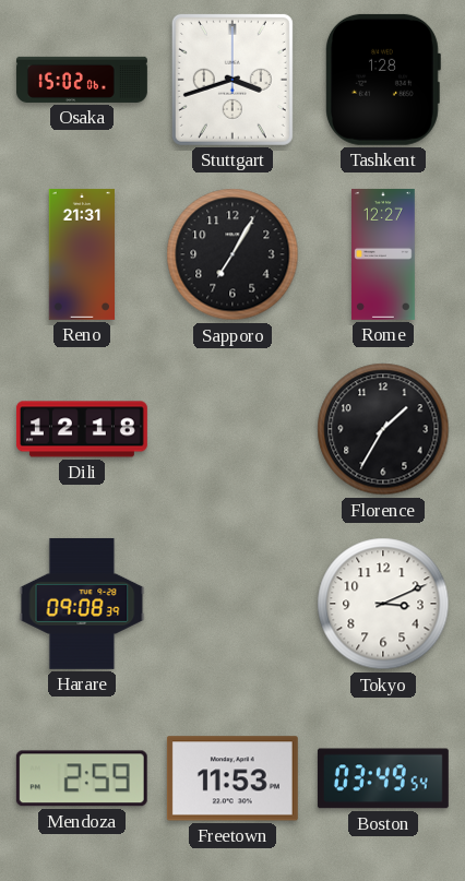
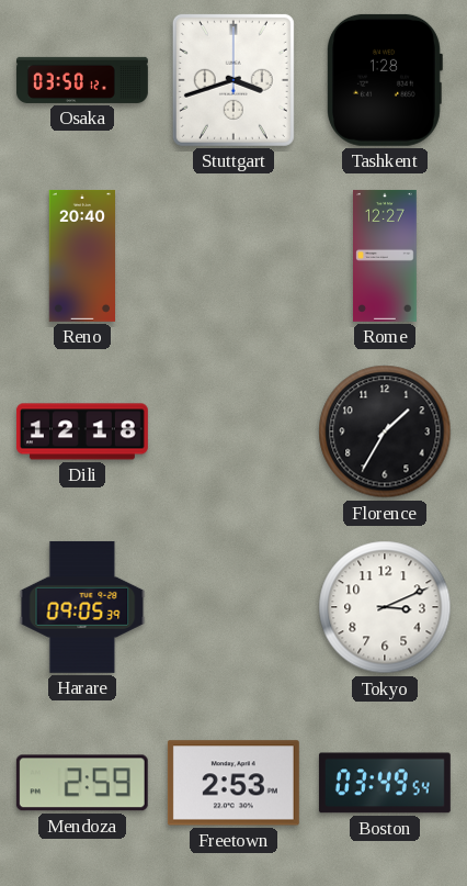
Osaka: 15:02 -> 03:50
Reno: 21:31 -> 20:40
Sapporo: 7:05 -> none
Harare: 09:08 -> 09:05
Freetown: 11:53 -> 2:53
